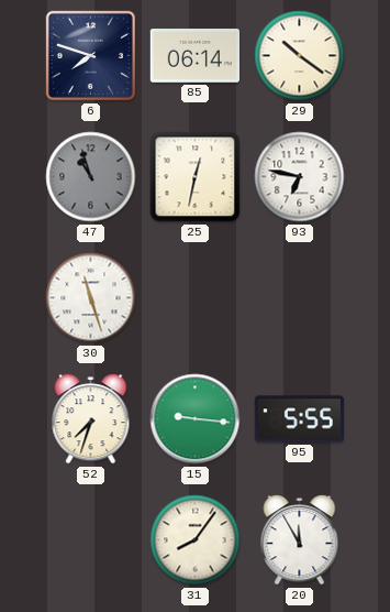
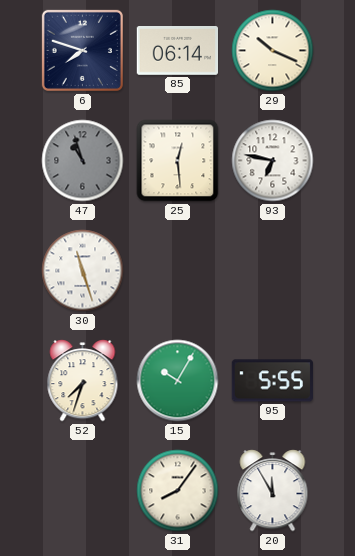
29: 10:21 -> 10:19
25: 12:32 -> 12:29
15: 9:16 -> 10:05
